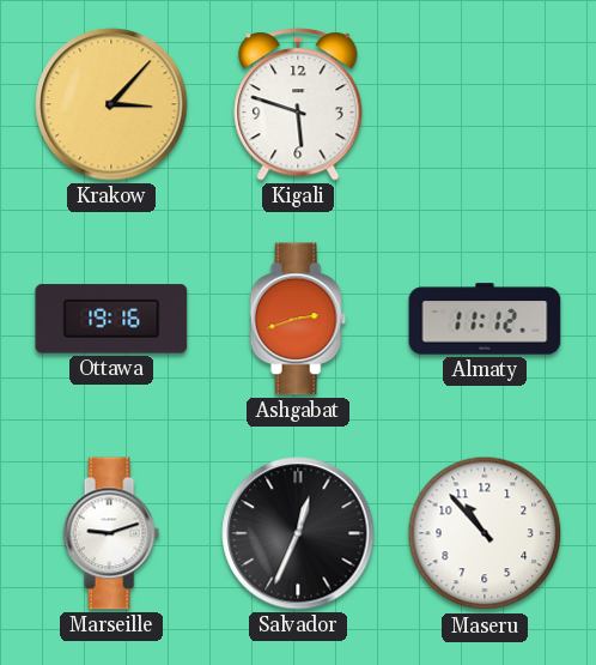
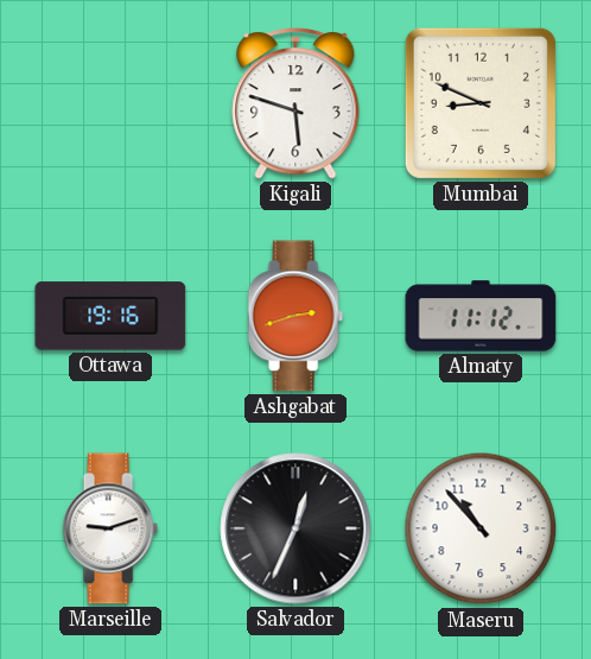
Krakow: 3:07 -> none
Mumbai: none -> 8:49
